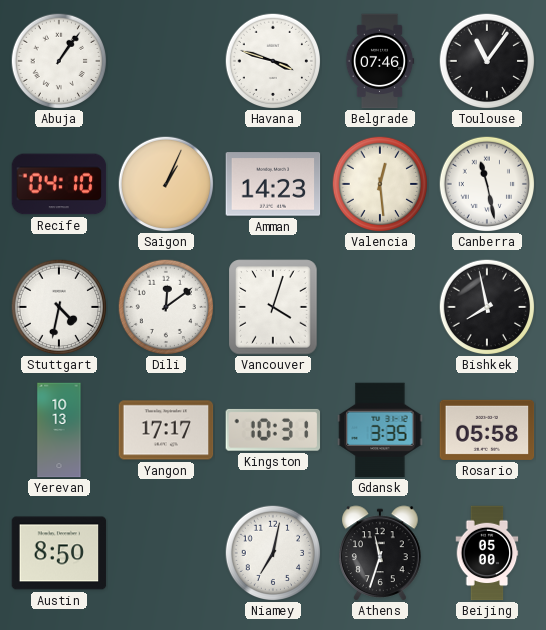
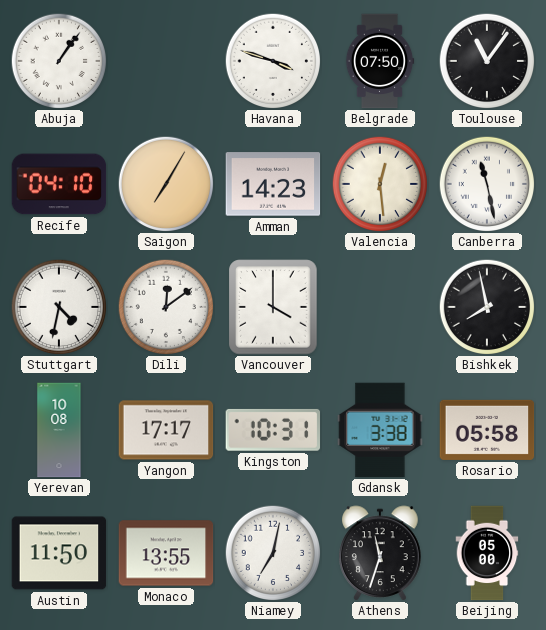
Belgrade: 07:46 -> 07:50
Saigon: 1:04 -> 7:05
Vancouver: 4:03 -> 4:00
Yerevan: 10:13 -> 10:08
Gdansk: 3:35 -> 3:38
Austin: 8:50 -> 11:50
Monaco: none -> 13:55
